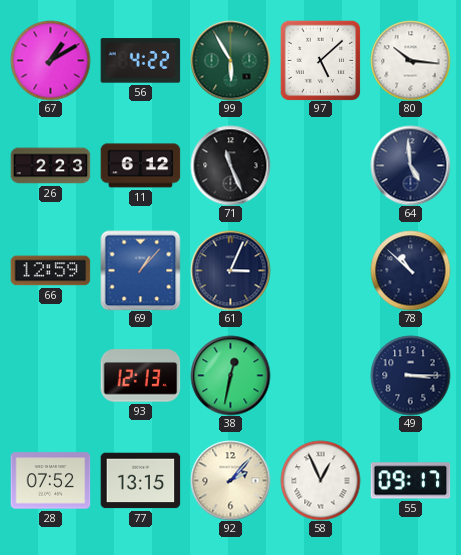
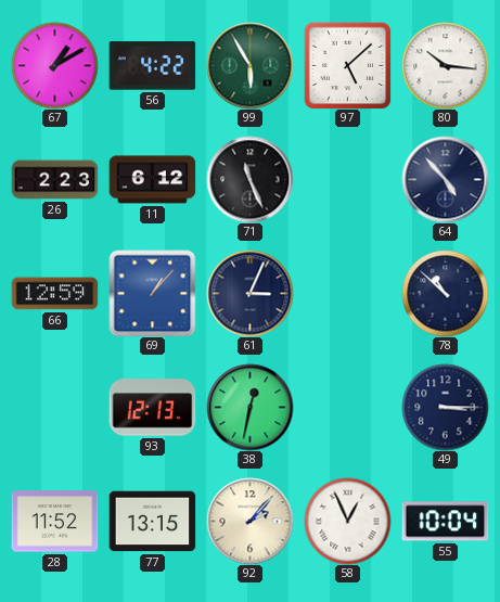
64: 4:59 -> 4:53
28: 07:52 -> 11:52
55: 09:17 -> 10:04
